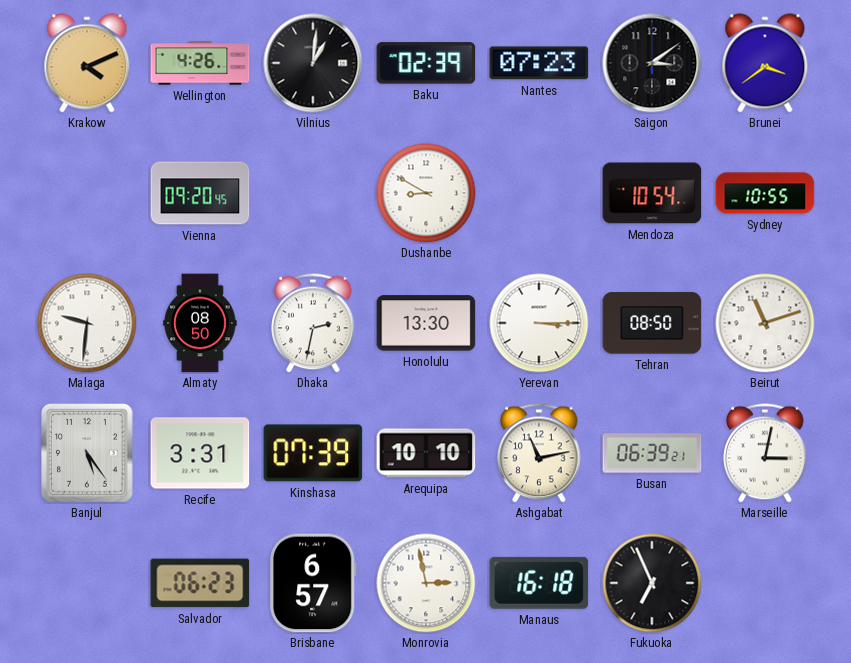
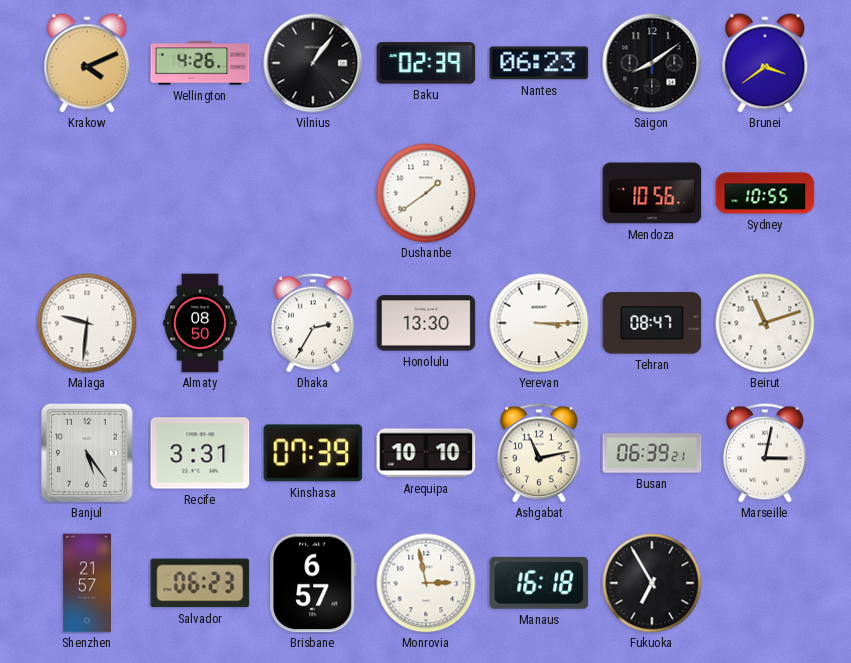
Vilnius: 1:01 -> 1:06
Nantes: 07:23 -> 06:23
Saigon: 3:09 -> 8:09
Vienna: 09:20 -> none
Dushanbe: 8:50 -> 1:39
Mendoza: 10:54 -> 10:56
Dhaka: 2:32 -> 2:35
Tehran: 08:50 -> 08:47
Shenzhen: none -> 21:57
Fukuoka: 6:56 -> 6:55
